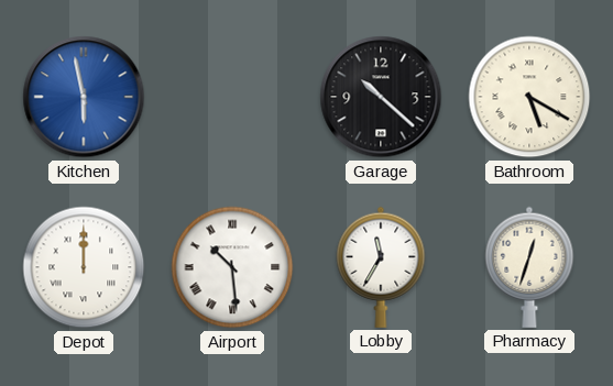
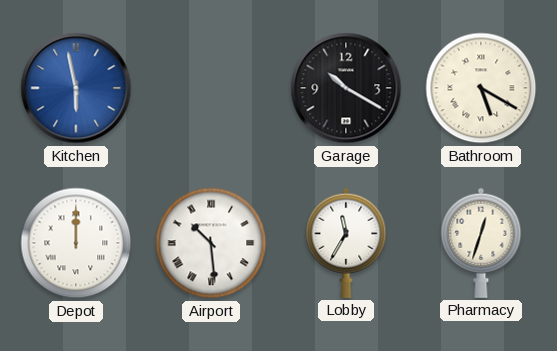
Garage: 10:22 -> 10:20
